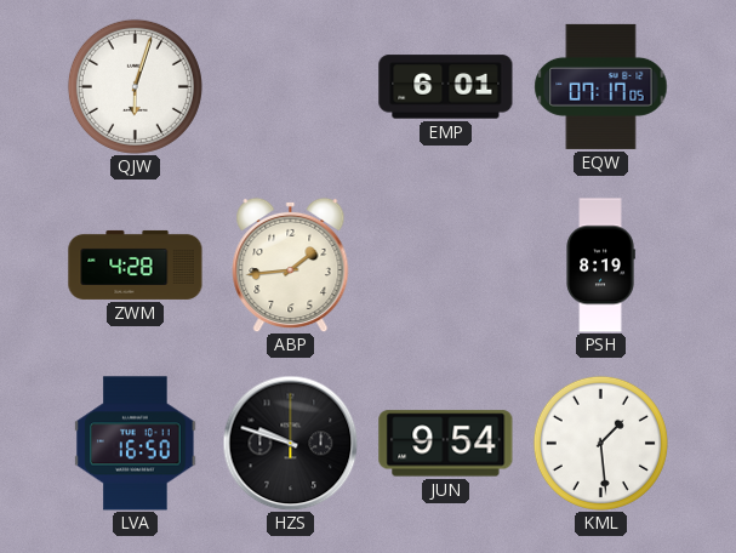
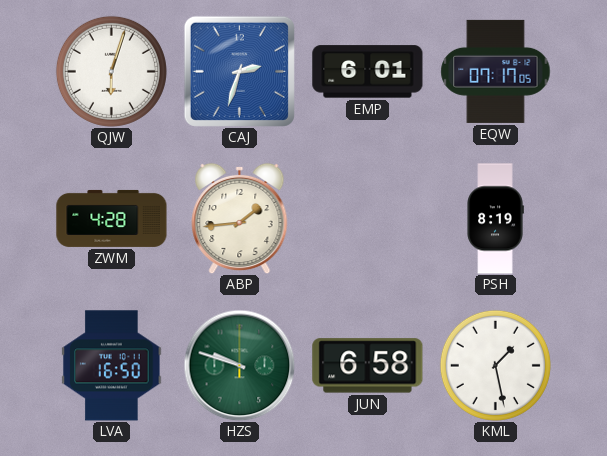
CAJ: none -> 2:33
HZS dial: black -> green
JUN: 9:54 -> 6:58
KML: 1:29 -> 1:28
